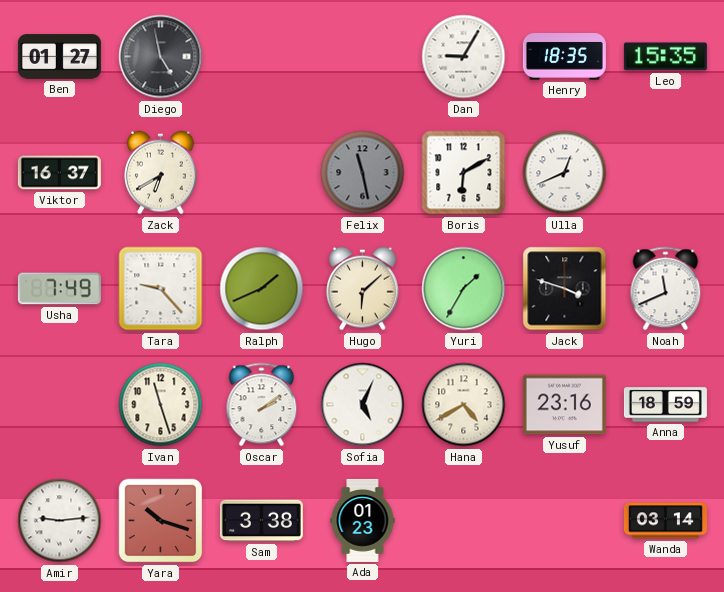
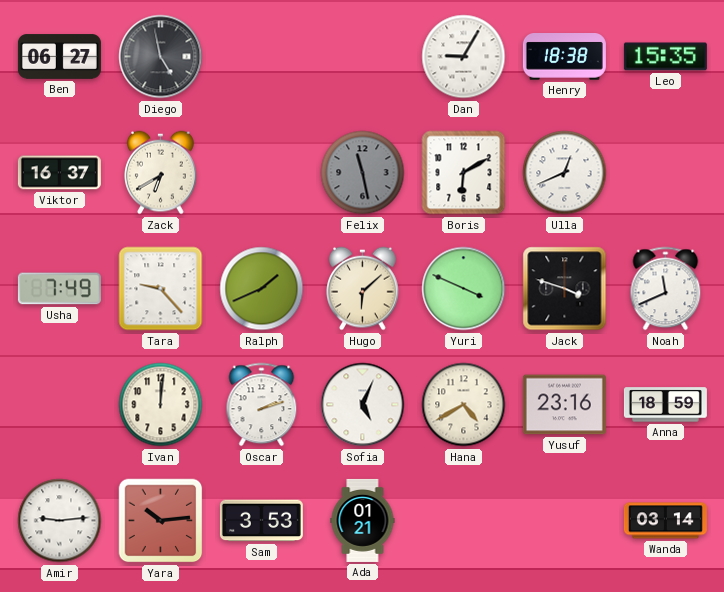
Ben: 01:27 -> 06:27
Henry: 18:35 -> 18:38
Yuri: 1:35 -> 3:49
Ivan: 11:27 -> 12:01
Oscar: 2:09 -> 2:12
Yara: 10:18 -> 10:14
Sam: 3:38 -> 3:53
Ada: 01:23 -> 01:21
